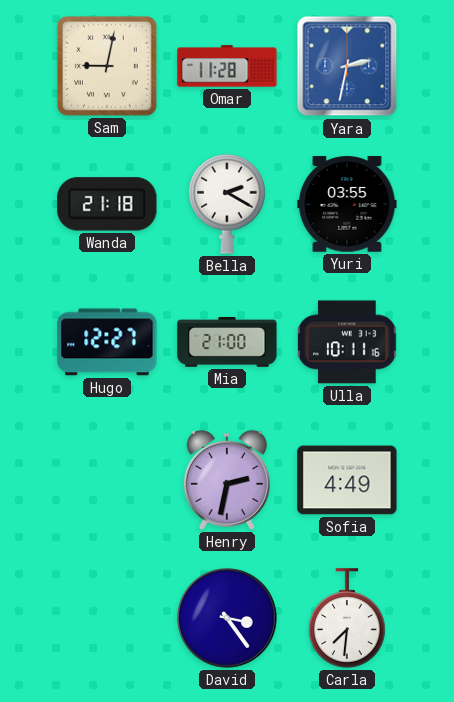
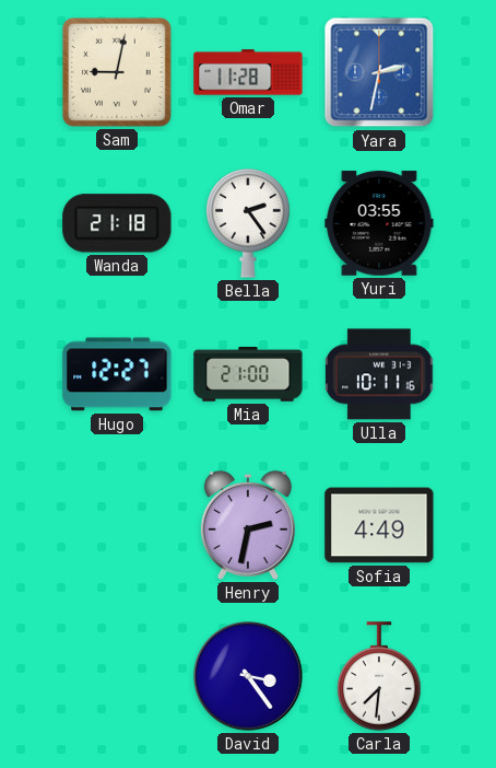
Bella: 2:20 -> 2:24
